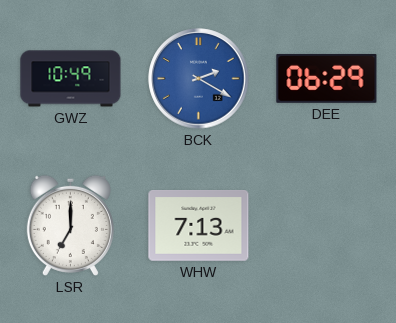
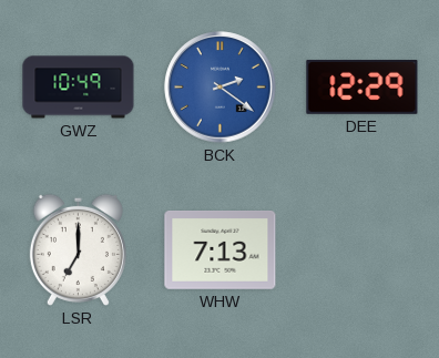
BCK: 2:20 -> 2:21
DEE: 06:29 -> 12:29
